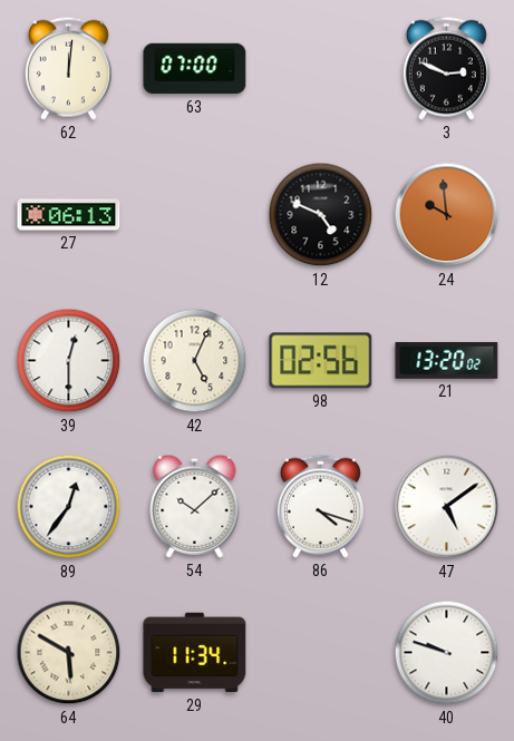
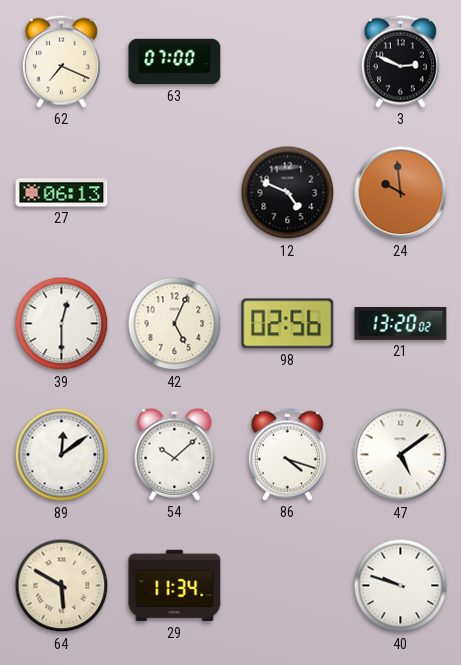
62: 12:01 -> 7:19
89: 12:36 -> 12:09
